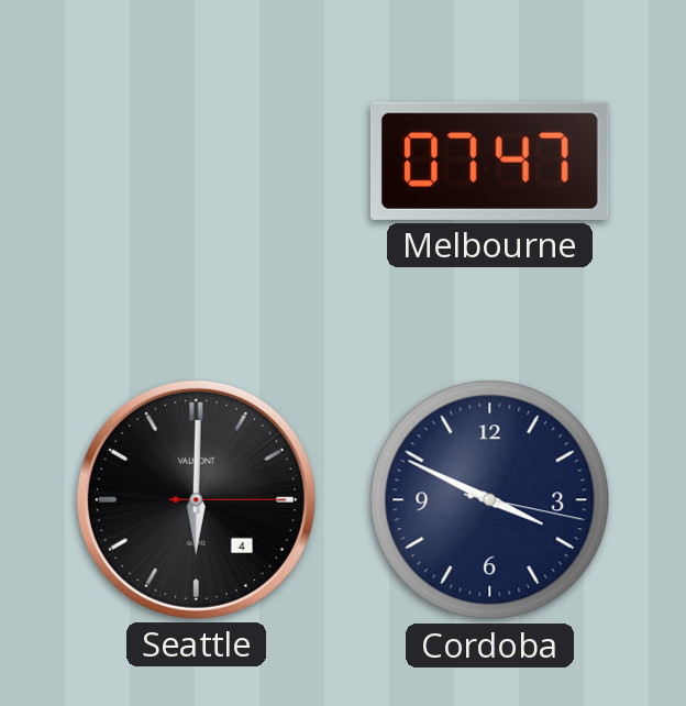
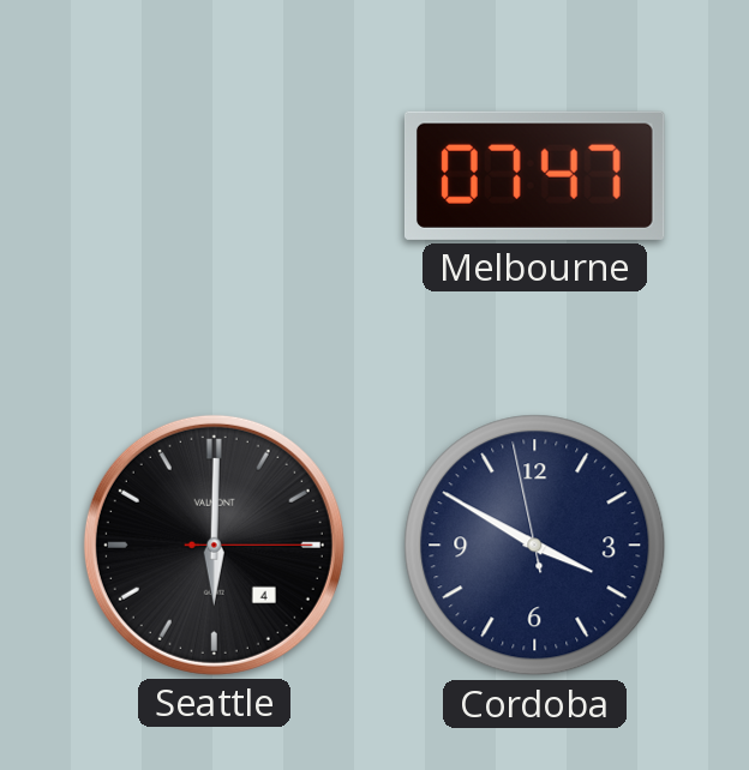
Cordoba: 3:49:17 -> 3:49:58
